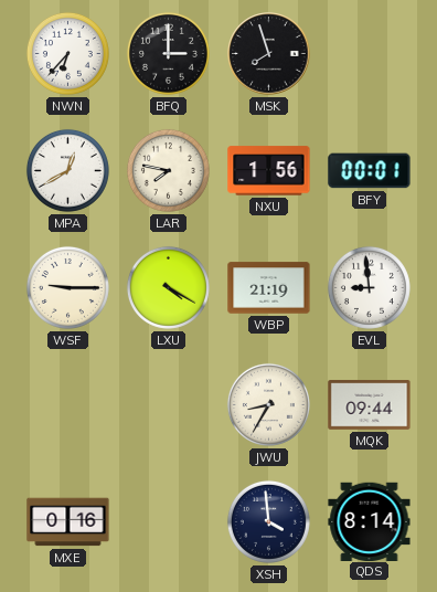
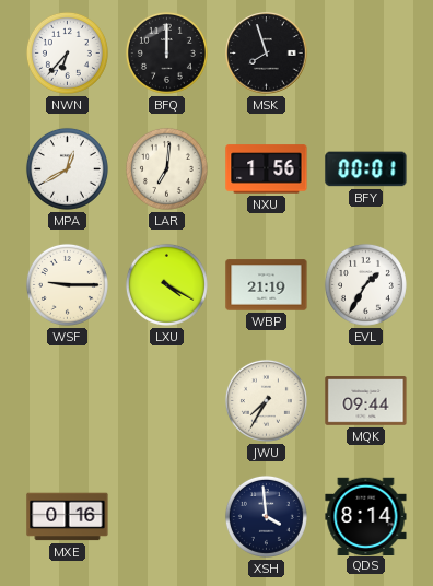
BFQ: 3:00 -> 12:00
LAR: 7:47 -> 7:01
EVL: 8:59 -> 1:35
JWU: 8:35 -> 7:35
